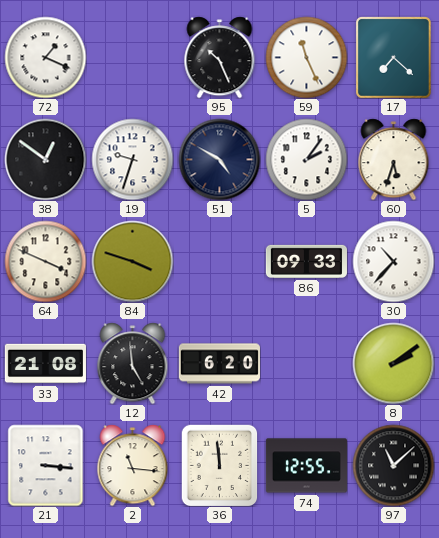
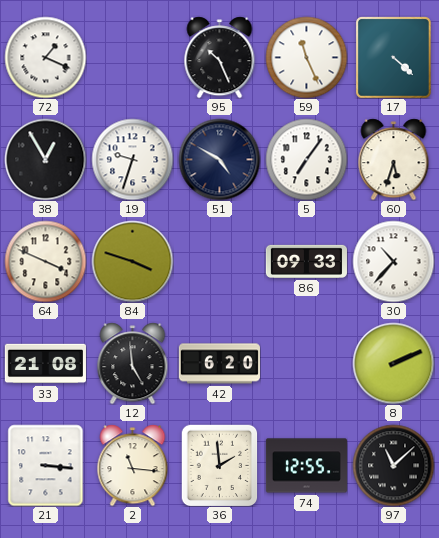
17: 7:22 -> 4:22
38: 12:51 -> 12:55
5: 2:06 -> 7:06
8: 2:09 -> 2:11
36: 11:59 -> 1:59
